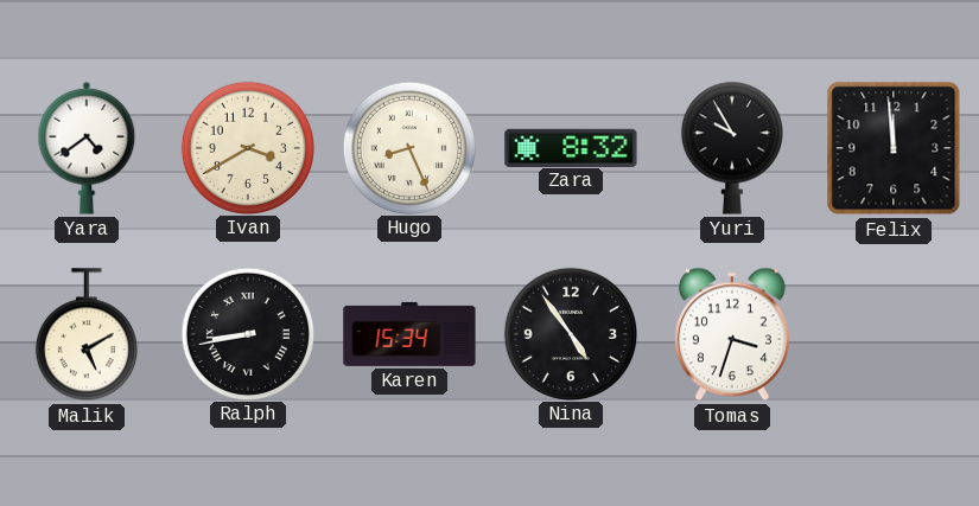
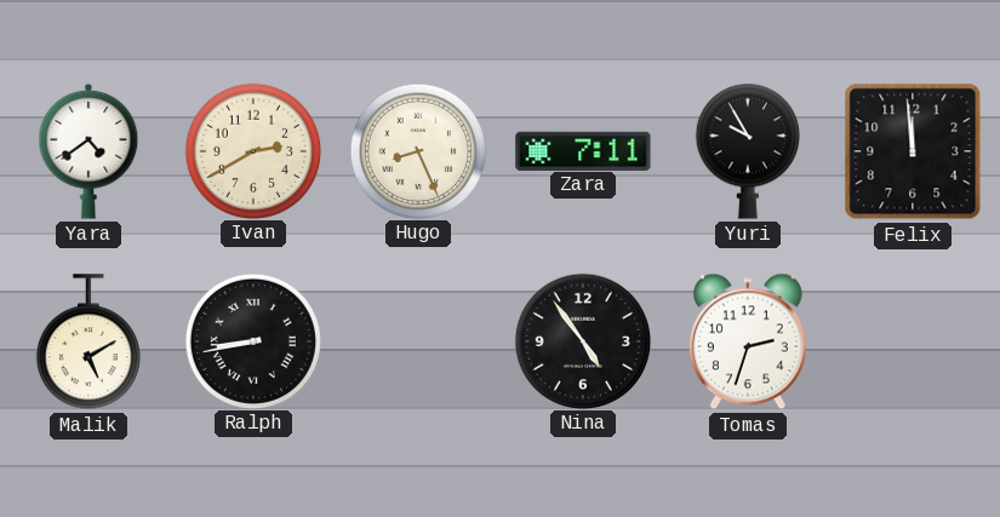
Ivan: 3:40 -> 2:40
Zara: 8:32 -> 7:11
Karen: 15:34 -> none
Tomas: 3:33 -> 2:33
